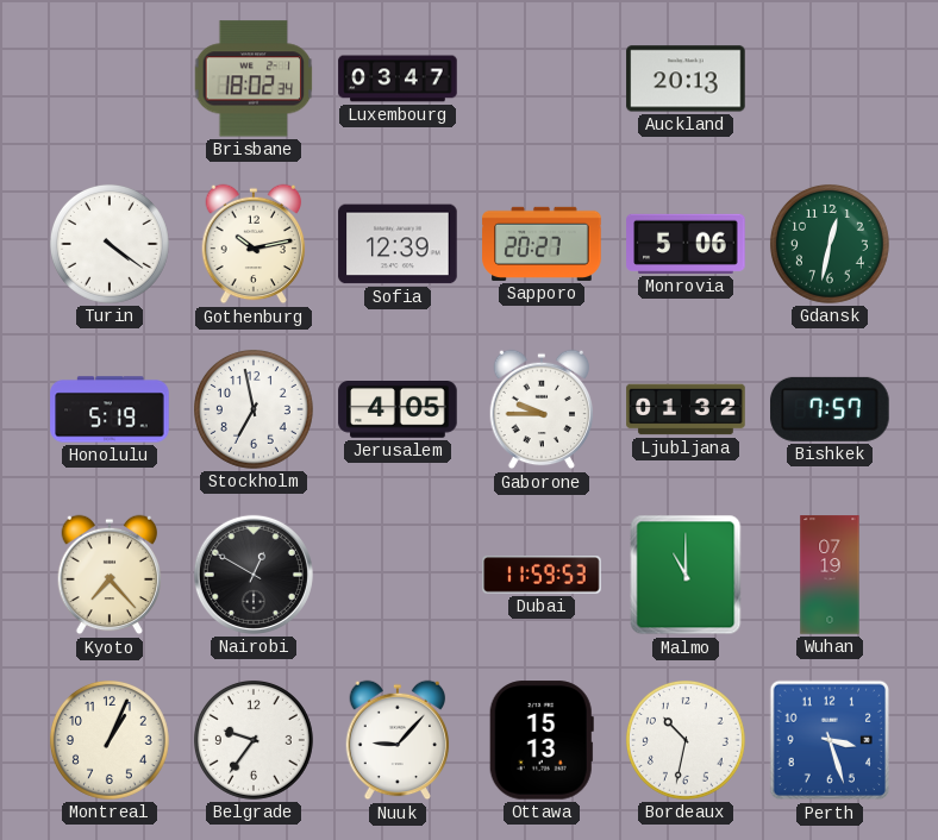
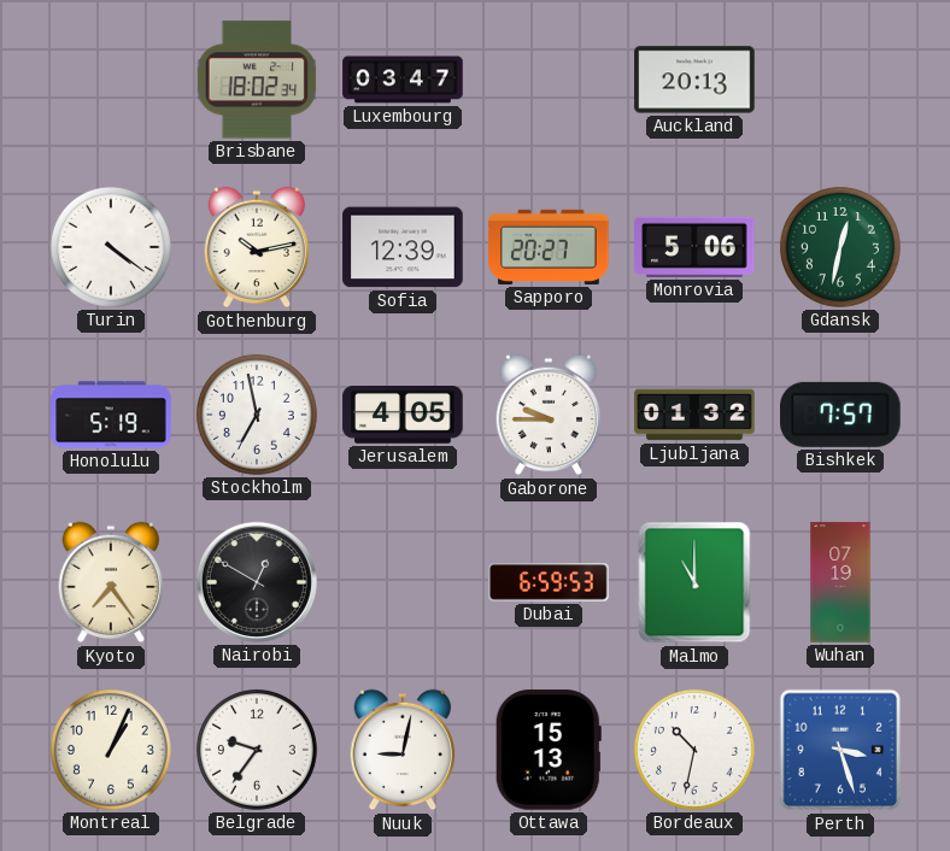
Kyoto: 7:23 -> 7:24
Dubai: 11:59 -> 6:59
Nuuk: 9:07 -> 9:02
